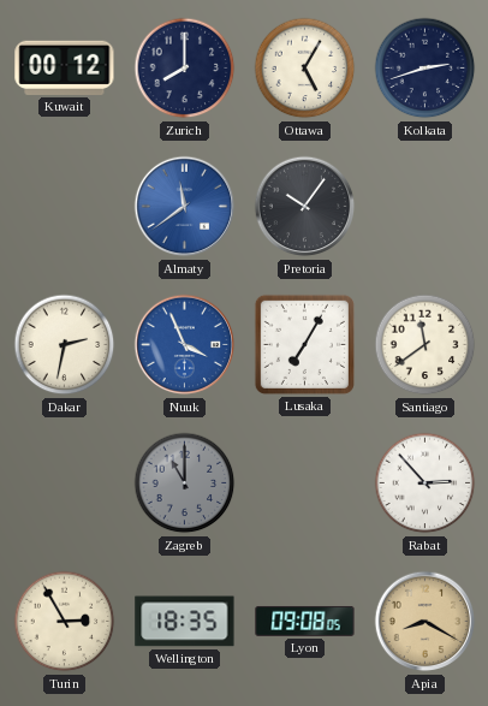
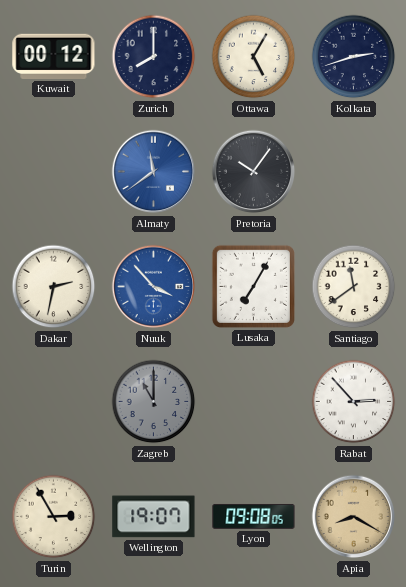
Nuuk: 3:56 -> 3:53
Wellington: 18:35 -> 19:07
